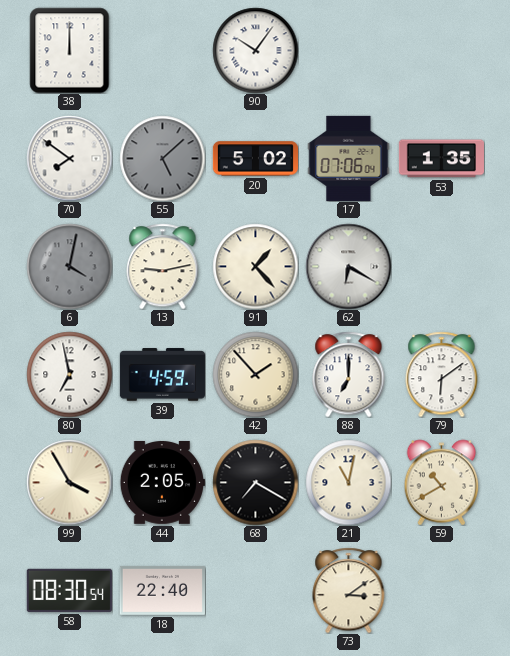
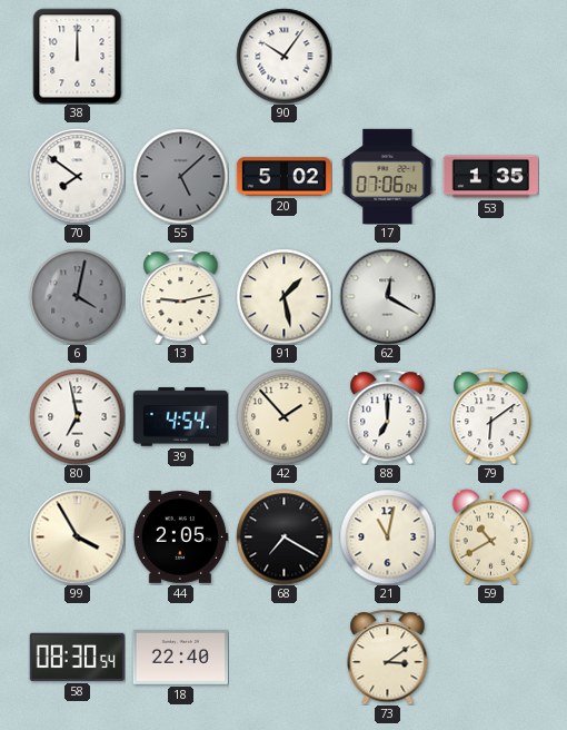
91: 1:23 -> 1:28
62: 6:20 -> 12:20
39: 4:59 -> 4:54
